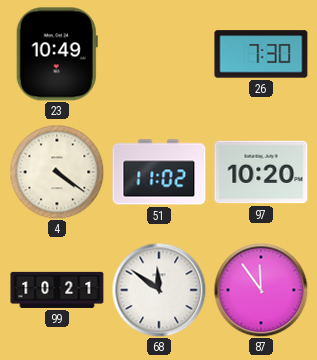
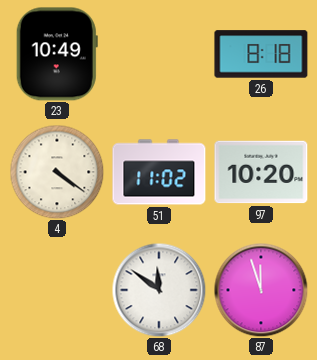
26: 7:30 -> 8:18
99: 10:21 -> none
87: 11:54 -> 11:57
